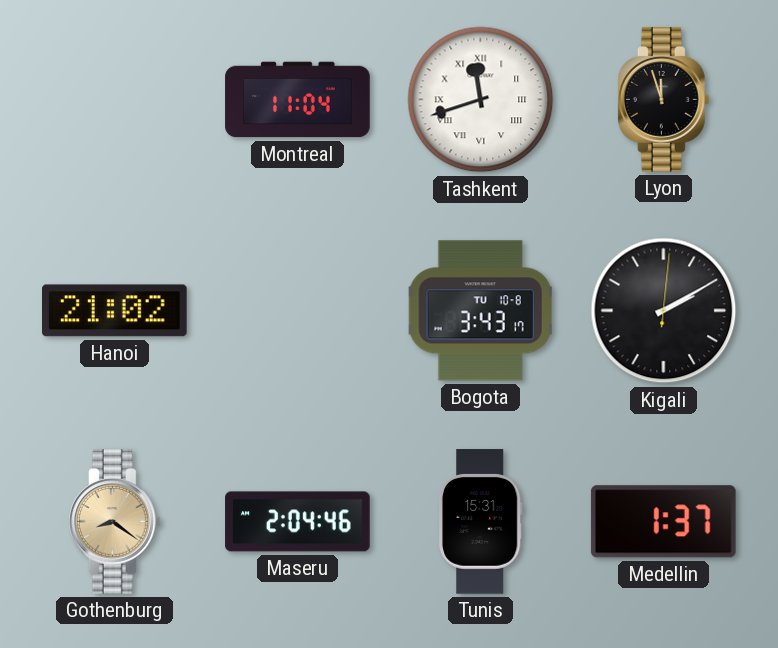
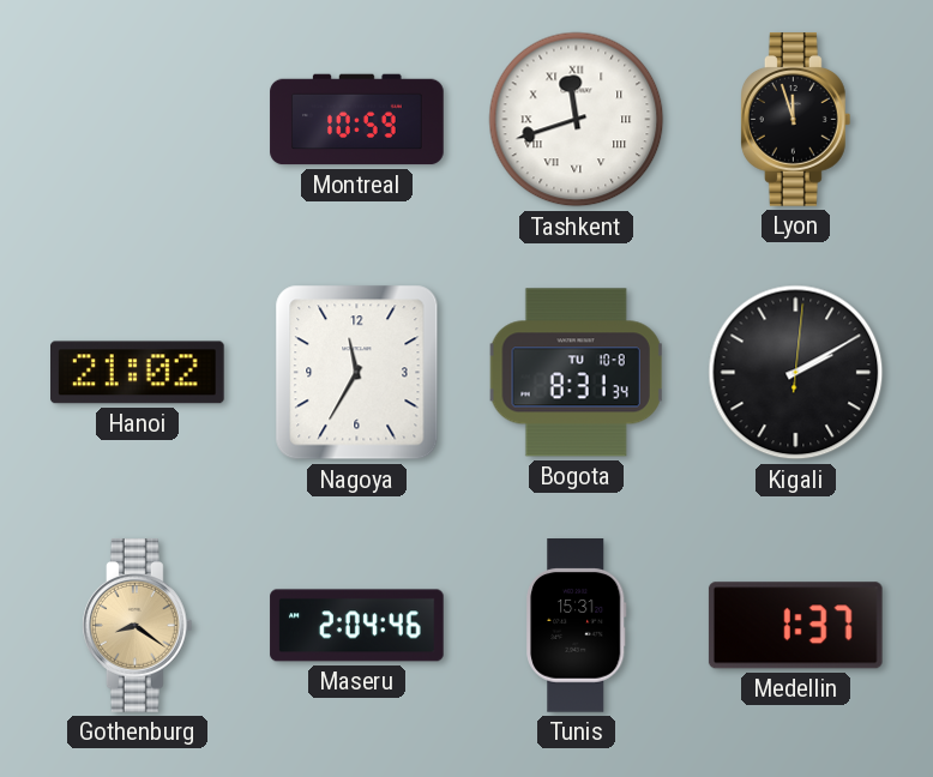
Montreal: 11:04 -> 10:59
Nagoya: none -> 11:35
Bogota: 3:43 -> 8:31
